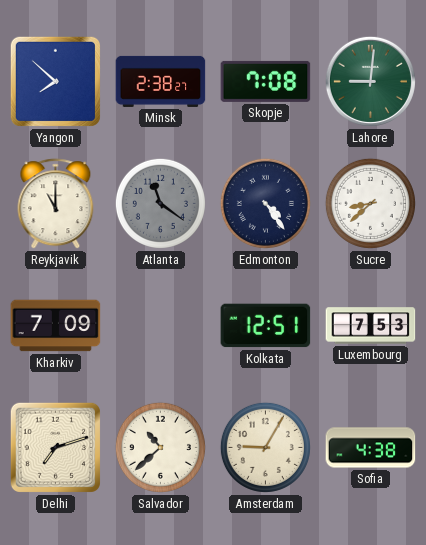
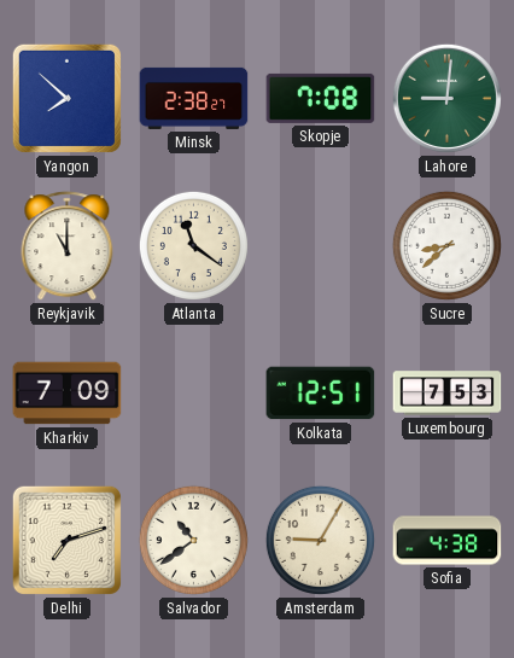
Atlanta dial: grey -> cream
Edmonton: 4:24 -> none
Salvador: 10:38 -> 10:39
